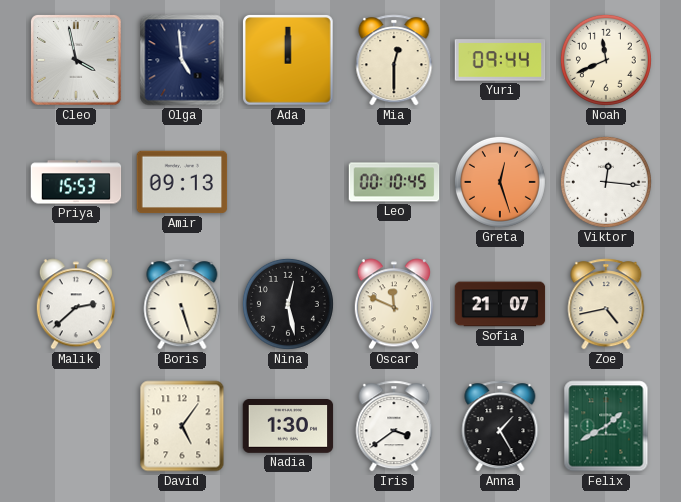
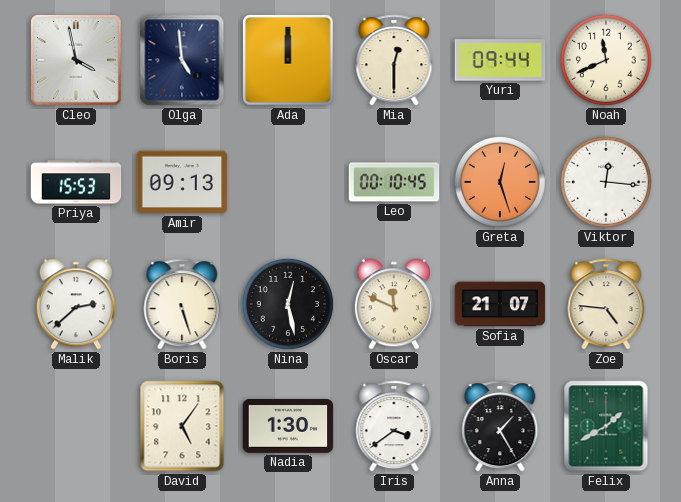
Zoe: 4:43 -> 4:46
